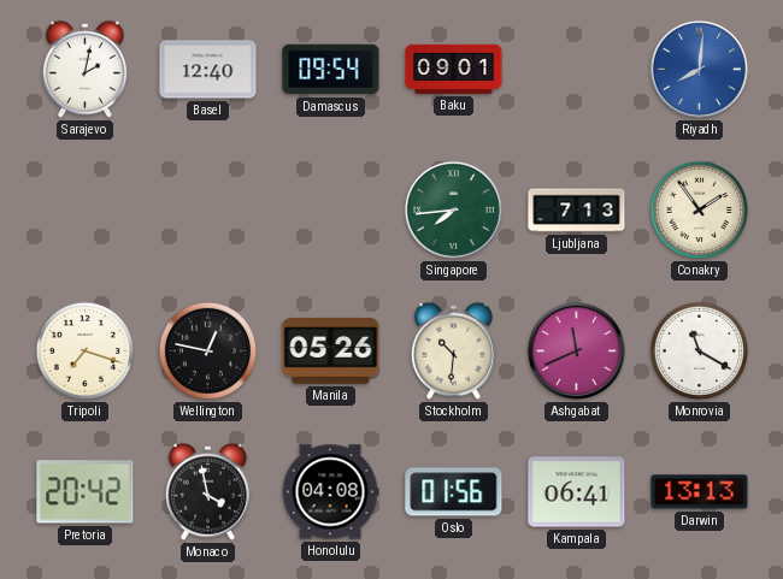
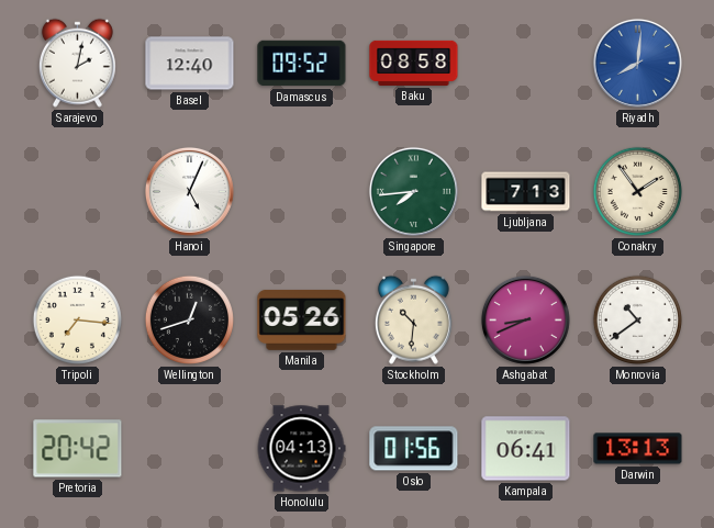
Damascus: 09:54 -> 09:52
Baku: 09:01 -> 08:58
Hanoi: none -> 5:04
Tripoli: 7:18 -> 7:16
Wellington: 12:47 -> 12:42
Ashgabat: 11:41 -> 8:41
Monrovia: 11:20 -> 10:39
Monaco: 3:58 -> none
Honolulu: 04:08 -> 04:13
